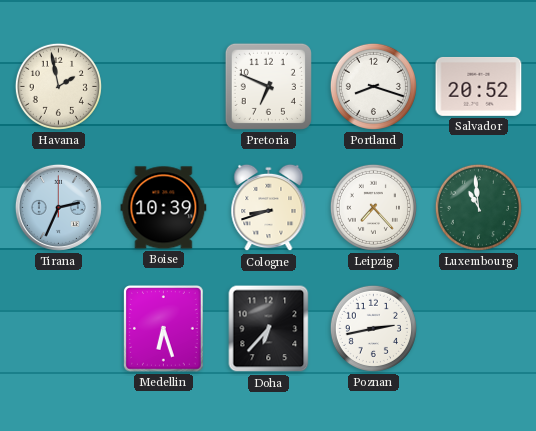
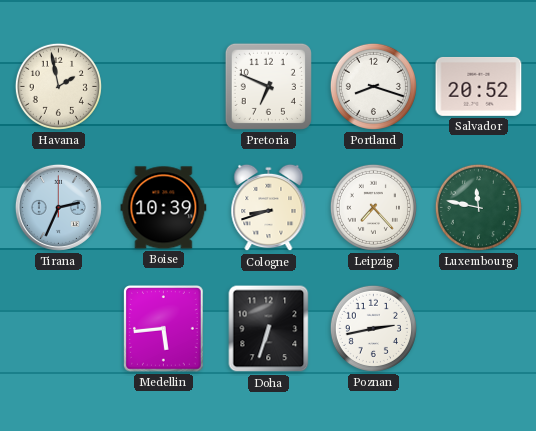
Luxembourg: 10:59 -> 11:47
Medellin: 6:27 -> 5:44
Doha: 6:37 -> 6:33
